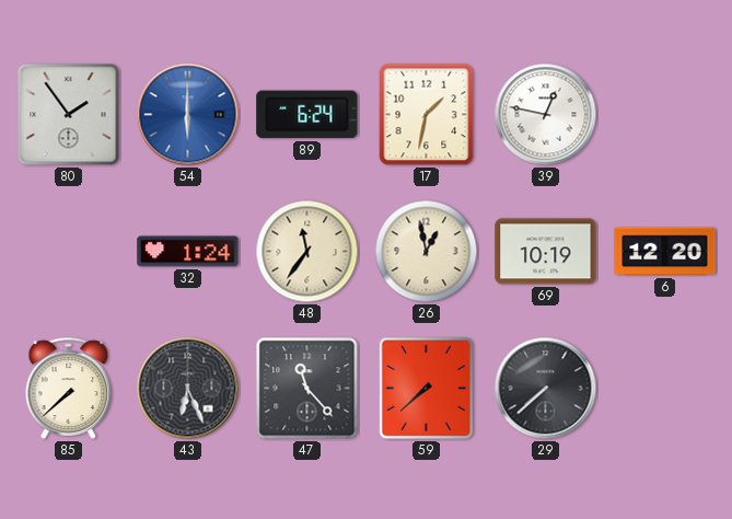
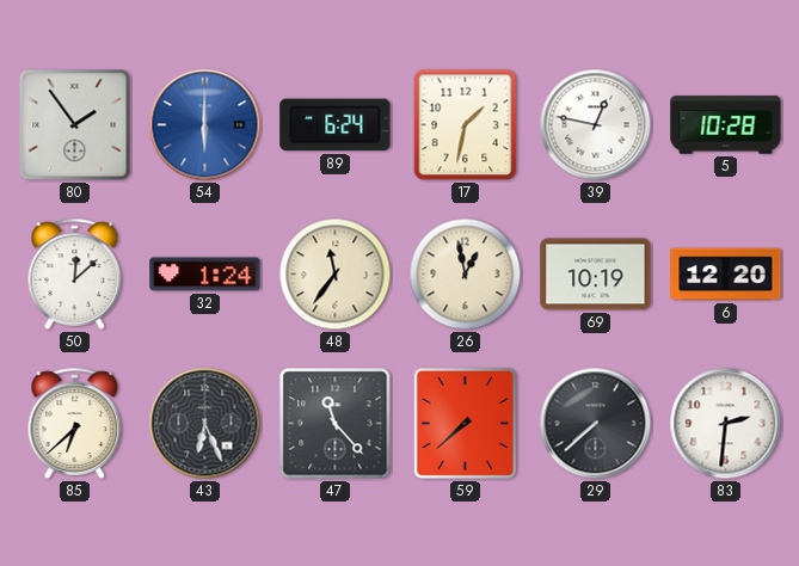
5: none -> 10:28
50: none -> 12:08
85: 7:38 -> 6:38
83: none -> 2:31
